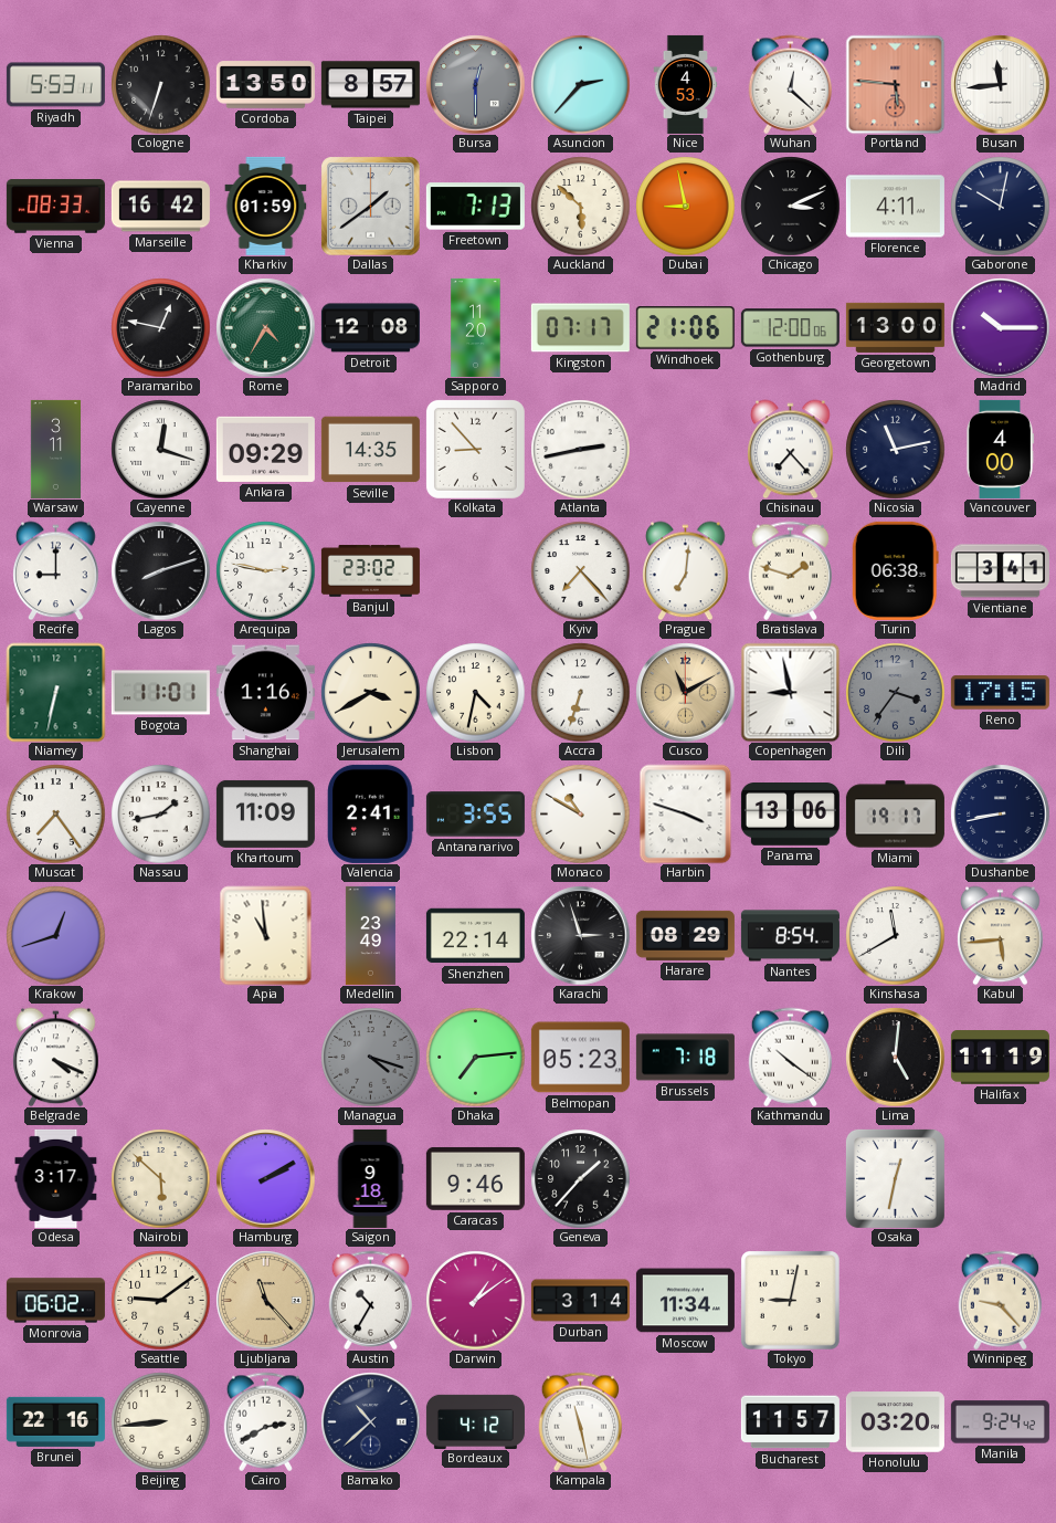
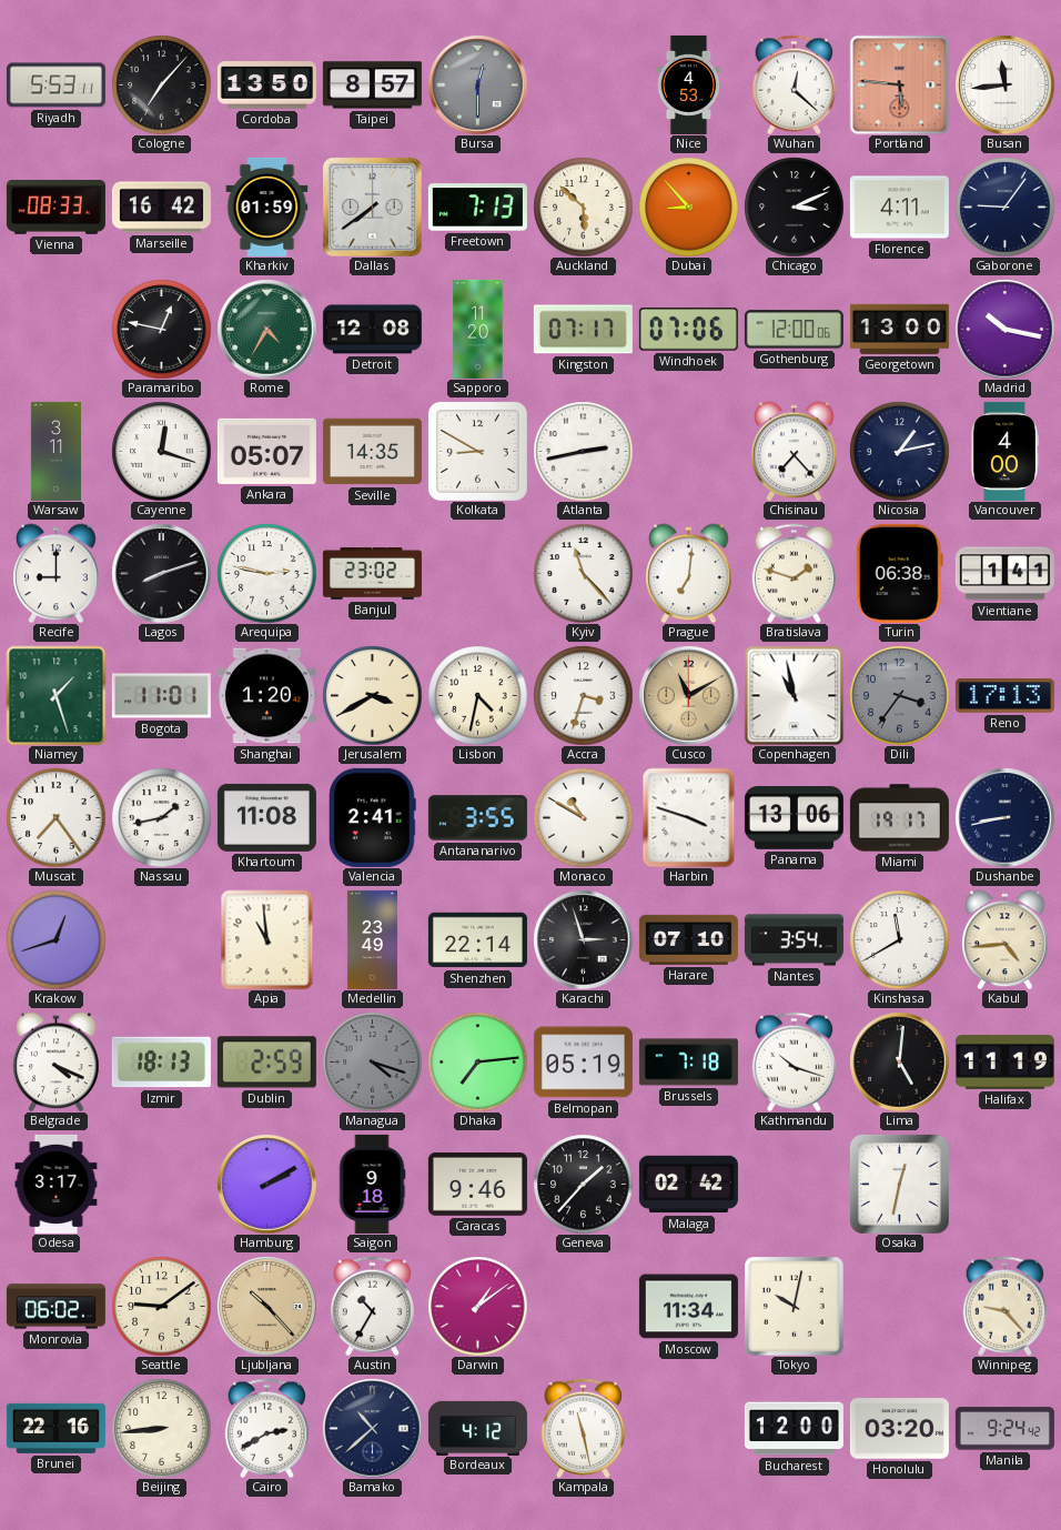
Cologne: 6:33 -> 7:07
Asuncion: 2:37 -> none
Dallas: 1:39 -> 7:39
Dubai: 8:58 -> 8:53
Gaborone: 10:02 -> 9:06
Windhoek: 21:06 -> 07:06
Madrid: 10:15 -> 10:17
Ankara: 09:29 -> 05:07
Kolkata: 8:53 -> 8:50
Nicosia: 11:13 -> 1:13
Kyiv: 7:23 -> 11:23
Vientiane: 3:41 -> 1:41
Niamey: 6:32 -> 1:27
Shanghai: 1:16 -> 1:20
Accra: 6:33 -> 3:33
Copenhagen: 8:58 -> 10:58
Reno: 17:15 -> 17:13
Khartoum: 11:09 -> 11:08
Harare: 08:29 -> 07:10
Nantes: 8:54 -> 3:54
Kabul: 5:44 -> 4:44
Izmir: none -> 18:13
Dublin: none -> 2:59
Belmopan: 05:23 -> 05:19
Kathmandu: 10:21 -> 10:18
Nairobi: 5:52 -> none
Malaga: none -> 02:42
Ljubljana: 11:23 -> 10:23
Durban: 3:14 -> none
Tokyo: 9:02 -> 10:02
Bucharest: 11:57 -> 12:00
